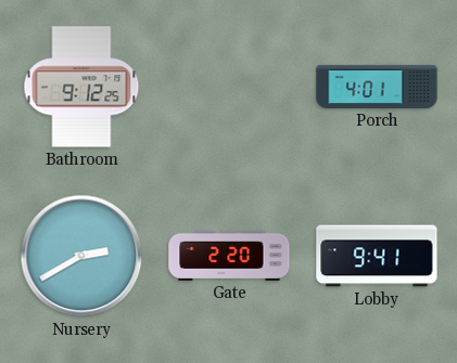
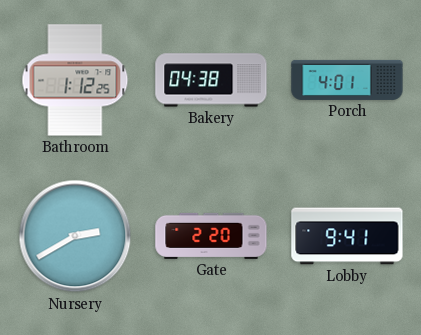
Bathroom: 9:12 -> 1:12
Bakery: none -> 04:38
